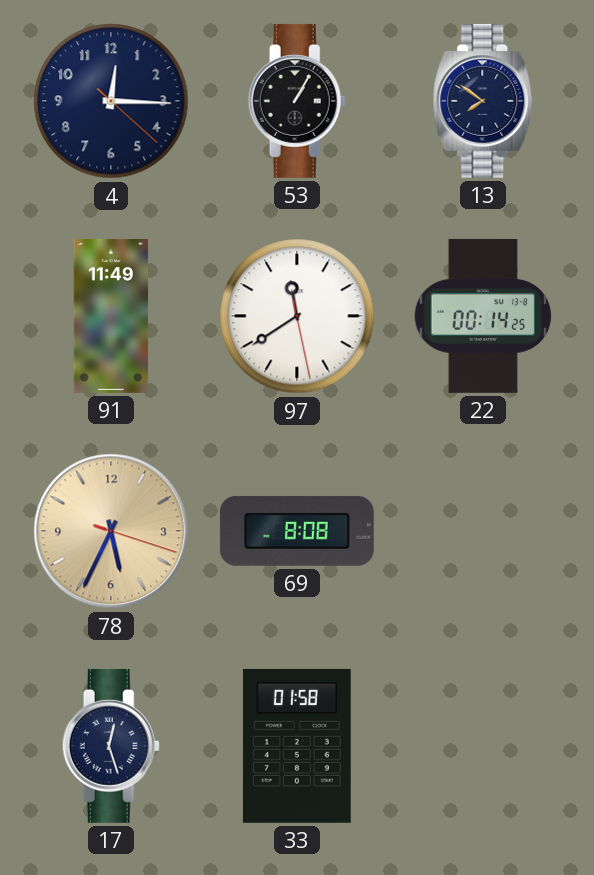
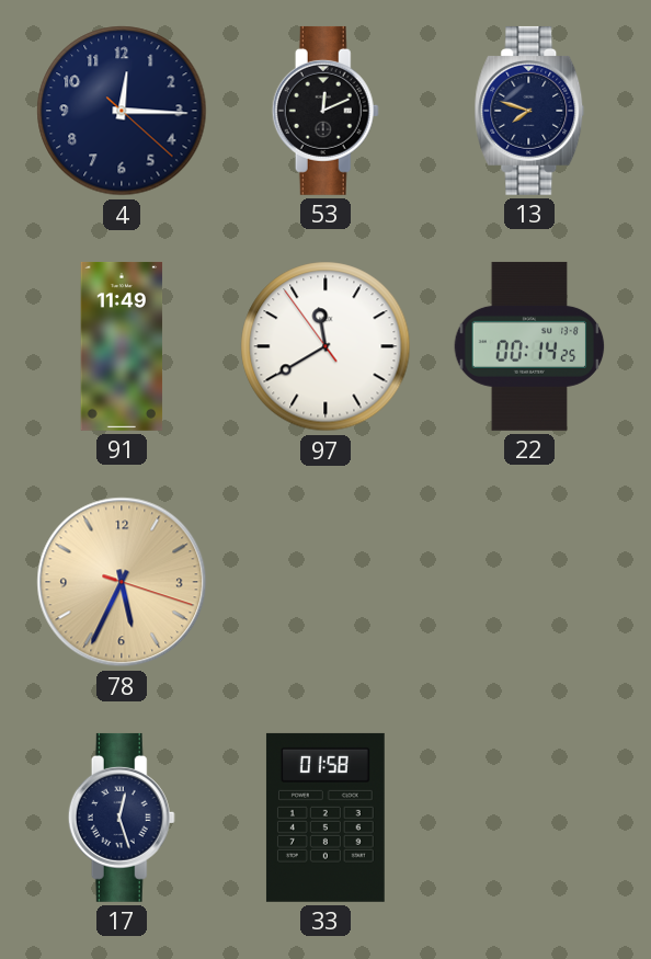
53: 1:05 -> 12:11
13: 7:51 -> 7:48
97: 11:39:28 -> 11:39:54
69: 8:08 -> none
